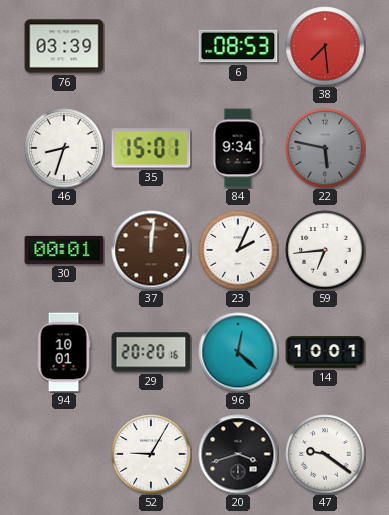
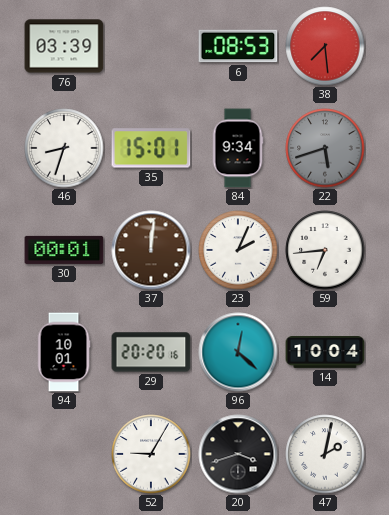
22: 5:47 -> 5:42
14: 10:01 -> 10:04
47: 9:21 -> 2:02
